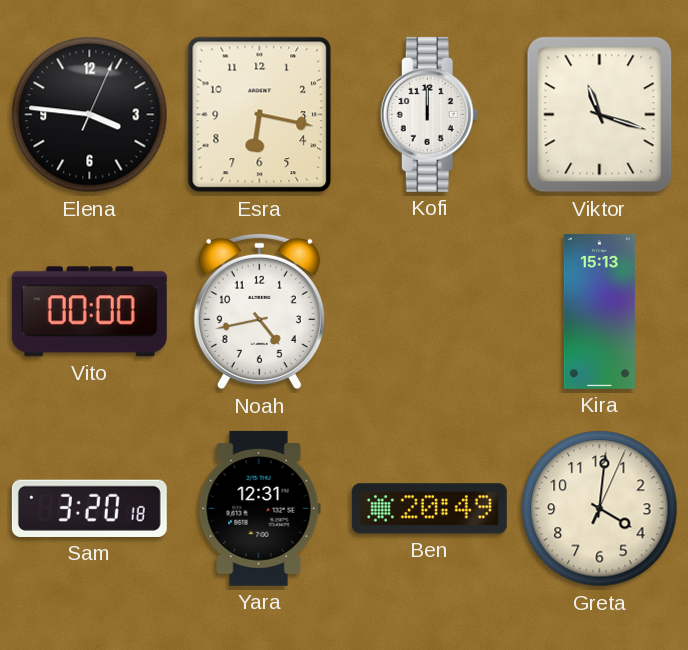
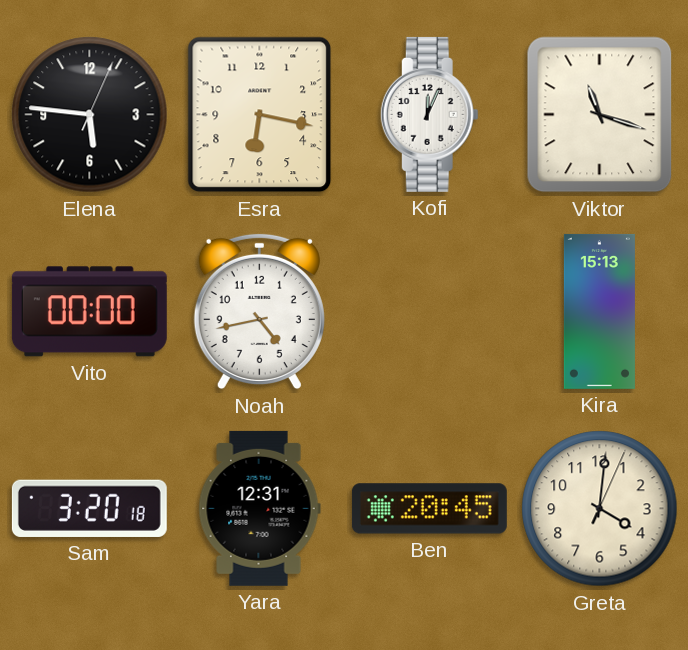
Elena: 3:46 -> 5:46
Kofi: 12:00 -> 12:04
Ben: 20:49 -> 20:45
